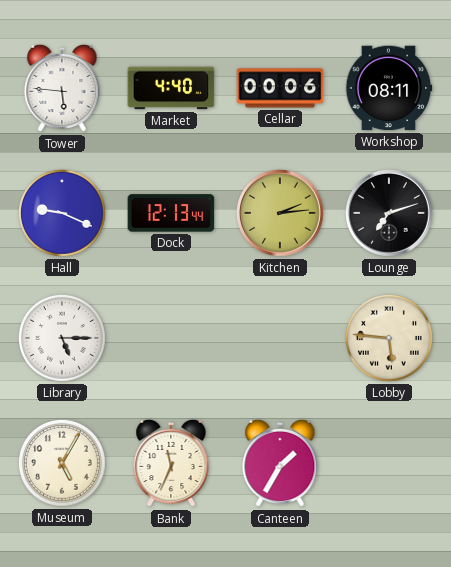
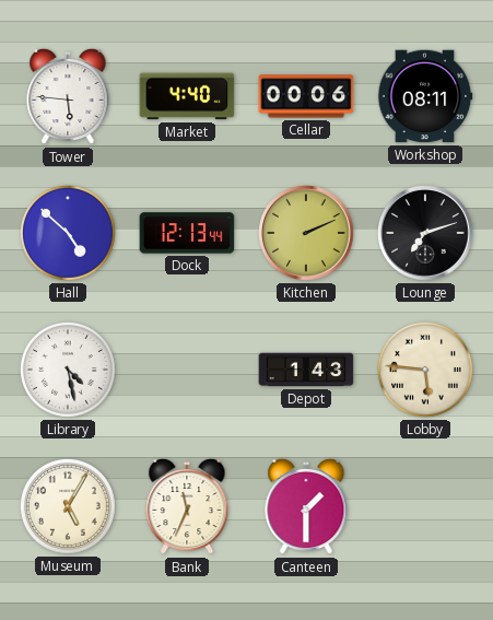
Hall: 9:19 -> 4:52
Kitchen: 2:14 -> 2:11
Library: 5:15 -> 4:28
Depot: none -> 1:43
Canteen: 1:35 -> 1:30
